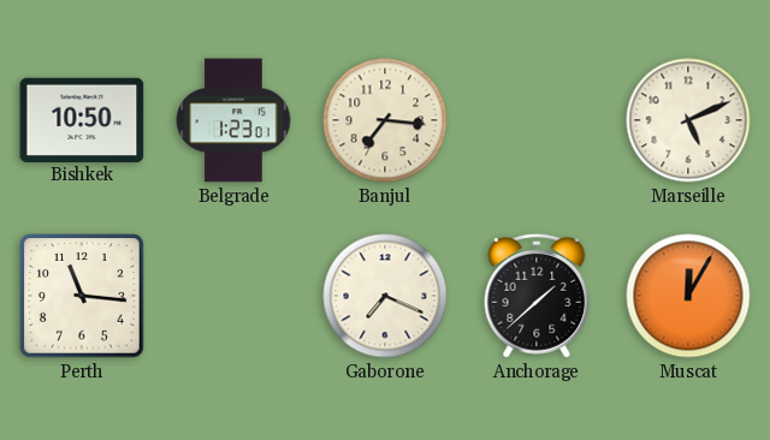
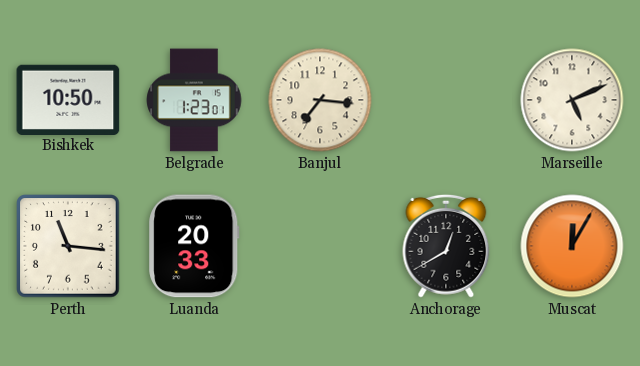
Luanda: none -> 20:33
Gaborone: 7:19 -> none
Anchorage: 1:38 -> 12:40
